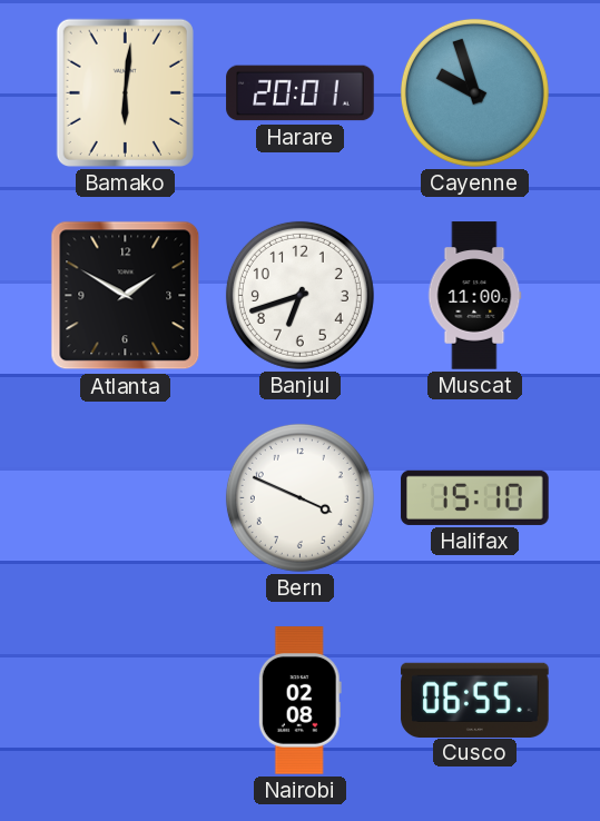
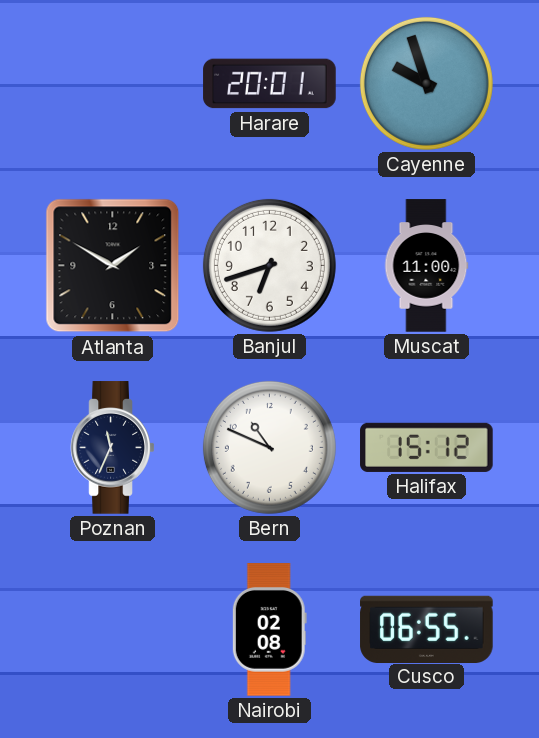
Bamako: 6:01 -> none
Poznan: none -> 11:34
Bern: 3:49 -> 10:49
Halifax: 15:10 -> 15:12
